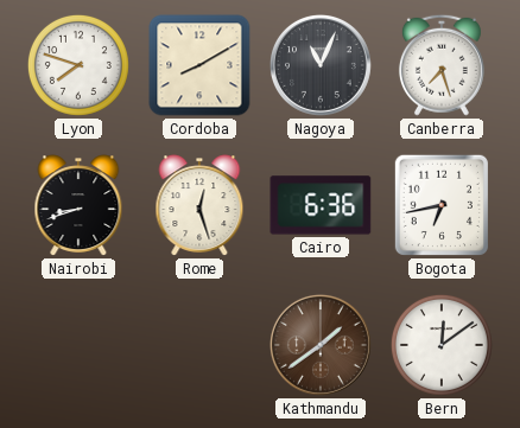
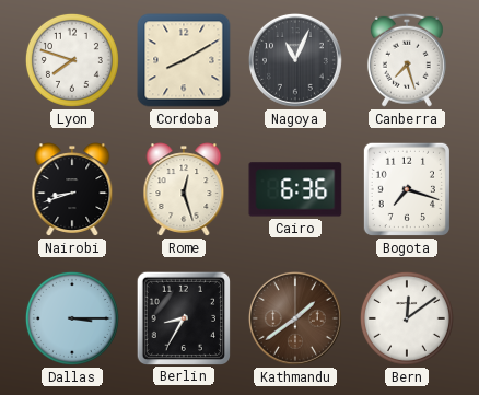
Bogota: 6:43 -> 7:18
Dallas: none -> 3:15
Berlin: none -> 8:35
